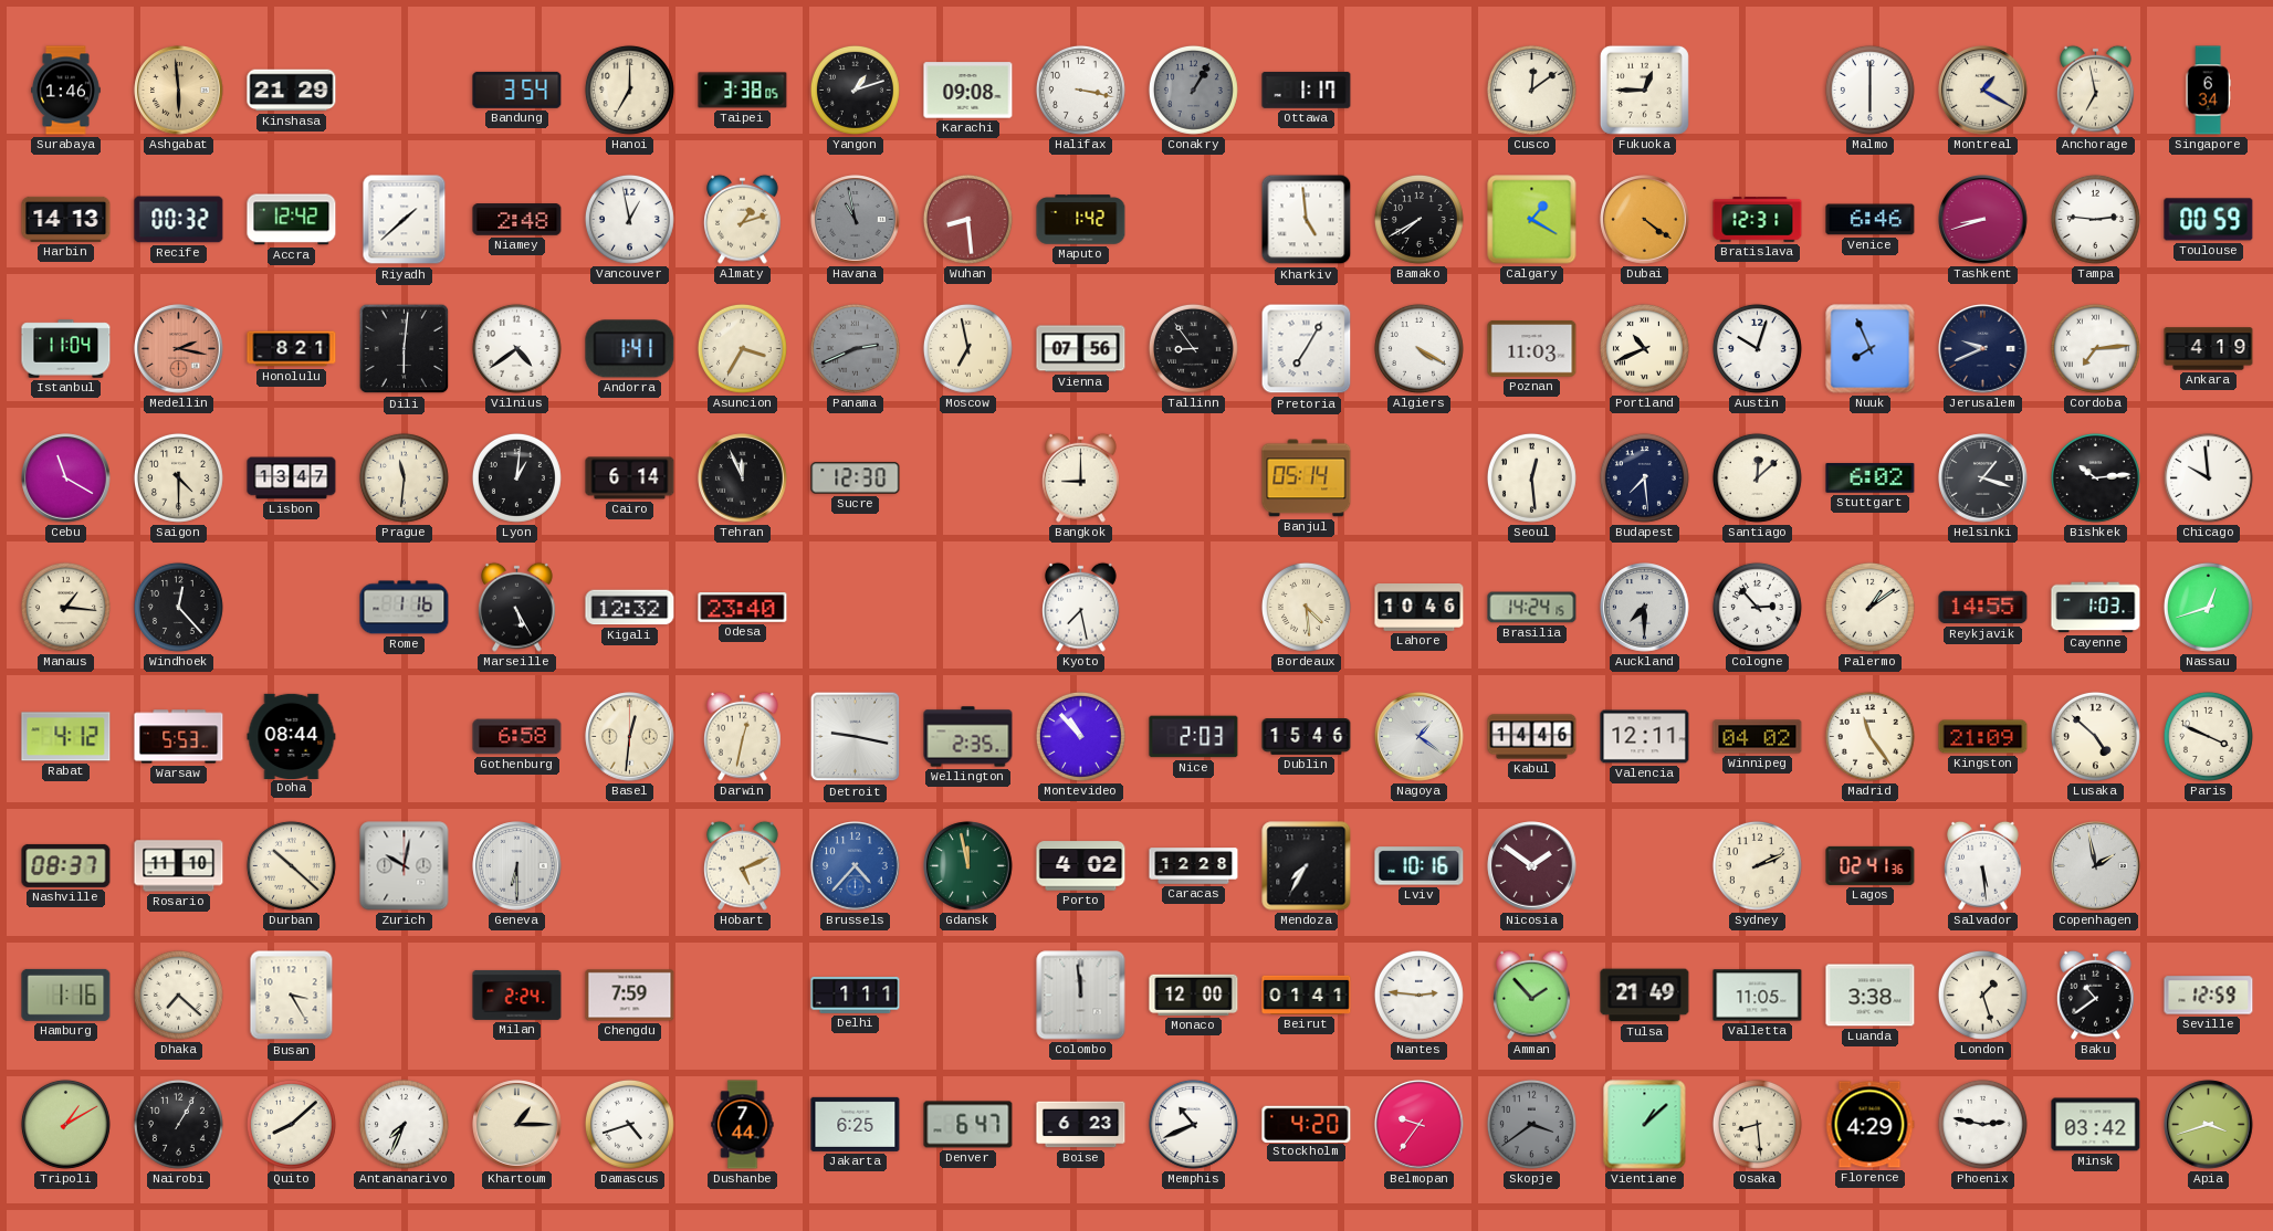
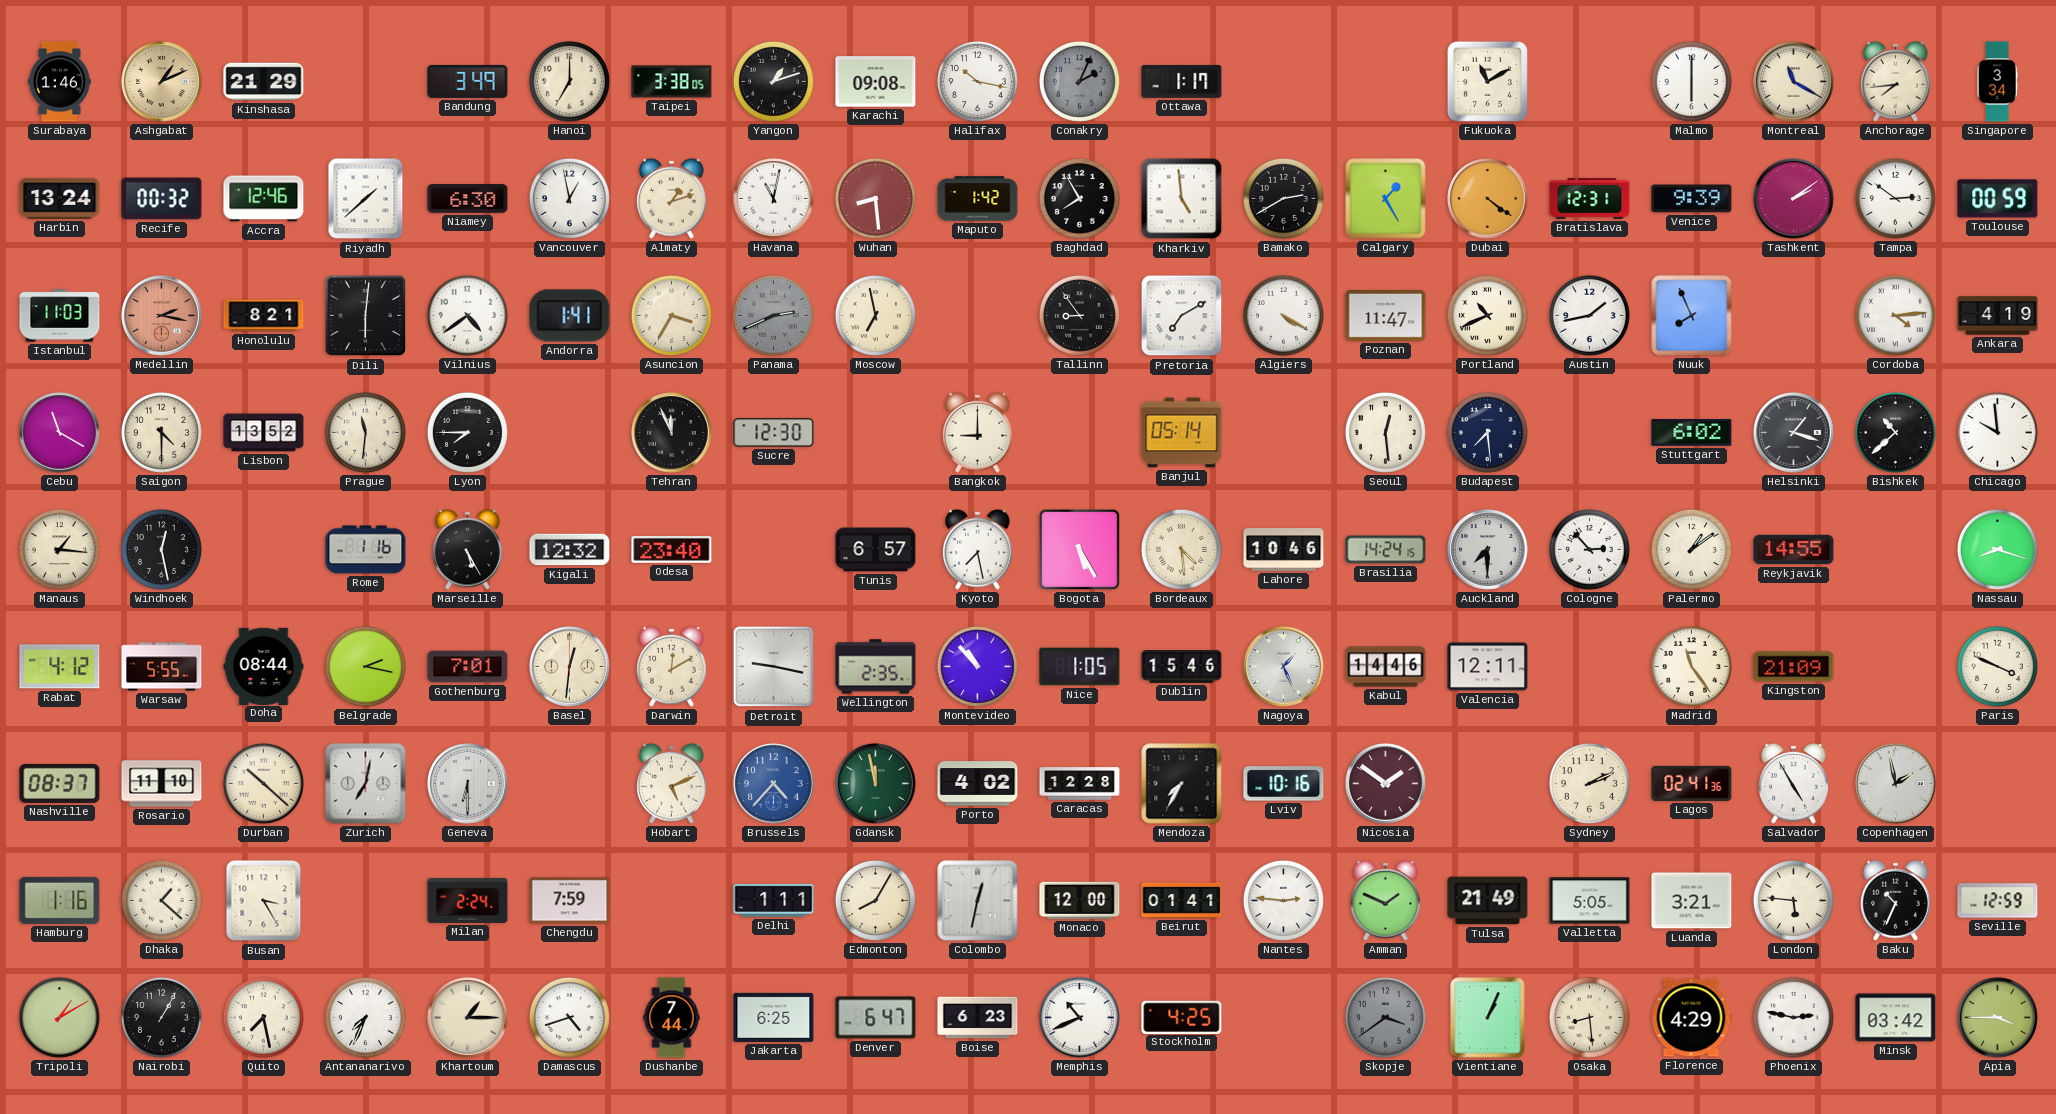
Ashgabat: 5:59 -> 1:11
Bandung: 3:54 -> 3:49
Halifax: 3:17 -> 10:17
Conakry: 1:05 -> 2:04
Cusco: 12:09 -> none
Fukuoka: 12:45 -> 11:10
Montreal: 1:20 -> 11:20
Anchorage: 6:58 -> 7:44
Singapore: 6:34 -> 3:34
Harbin: 14:13 -> 13:24
Accra: 12:42 -> 12:46
Niamey: 2:48 -> 6:30
Havana: 10:58 -> 11:02
Havana dial: grey -> white
Baghdad: none -> 7:55
Bamako: 7:40 -> 2:40
Calgary: 1:20 -> 1:25
Venice: 6:46 -> 9:39
Tashkent: 8:42 -> 2:09
Tampa: 2:46 -> 2:51
Istanbul: 11:04 -> 11:03
Vienna: 07:56 -> none
Pretoria: 7:05 -> 7:10
Poznan: 11:03 -> 11:47
Austin: 10:03 -> 1:43
Jerusalem: 9:41 -> none
Cordoba: 7:14 -> 4:14
Lisbon: 13:47 -> 13:52
Lyon: 1:01 -> 7:45
Cairo: 6:14 -> none
Santiago: 12:08 -> none
Bishkek: 10:14 -> 10:38
Windhoek: 12:23 -> 12:28
Tunis: none -> 6:57
Bogota: none -> 5:25
Cayenne: 1:03 -> none
Nassau: 12:42 -> 8:18
Warsaw: 5:53 -> 5:55
Belgrade: none -> 2:17
Gothenburg: 6:58 -> 7:01
Darwin: 12:32 -> 12:10
Nice: 2:03 -> 1:05
Nagoya: 1:21 -> 1:26
Winnipeg: 04:02 -> none
Lusaka: 4:52 -> none
Zurich: 10:02 -> 7:02
Salvador: 5:29 -> 4:55
Dhaka: 7:22 -> 1:22
Edmonton: none -> 8:05
Colombo: 11:59 -> 12:32
Amman: 1:53 -> 1:49
Valletta: 11:05 -> 5:05
Luanda: 3:38 -> 3:21
London: 1:27 -> 5:46
Baku: 10:39 -> 10:34
Quito: 8:08 -> 7:28
Stockholm: 4:20 -> 4:25
Belmopan: 9:36 -> none
Vientiane: 1:08 -> 1:04
Apia: 3:42 -> 3:45
